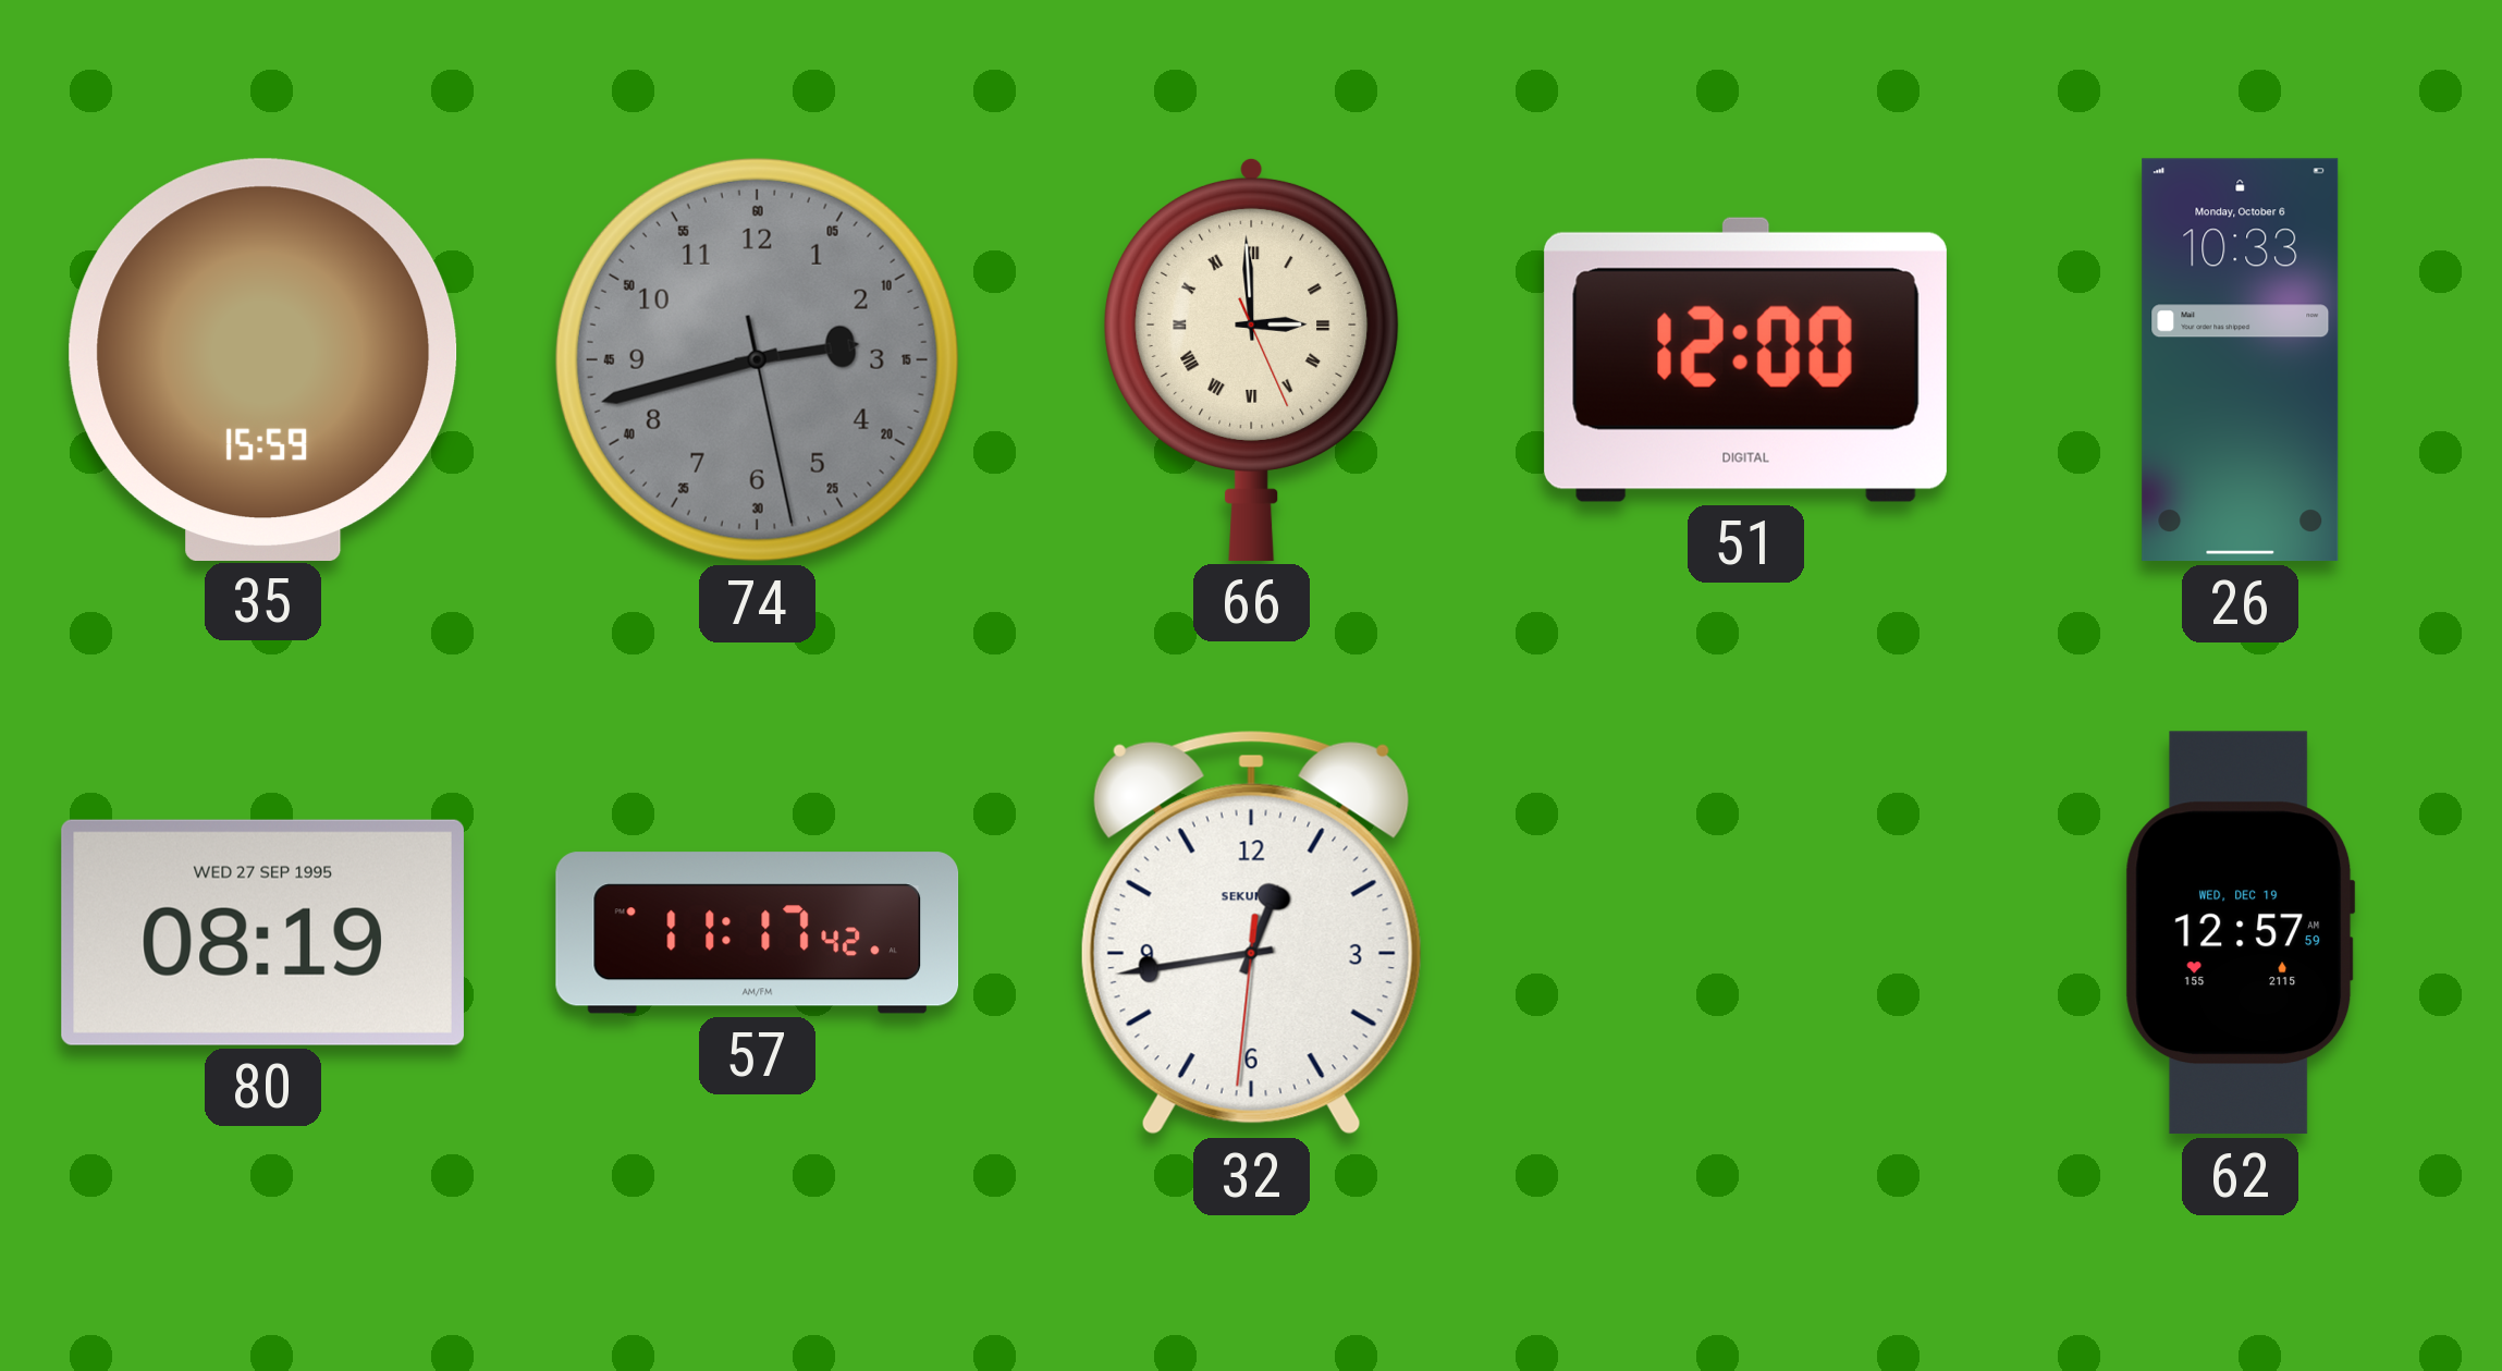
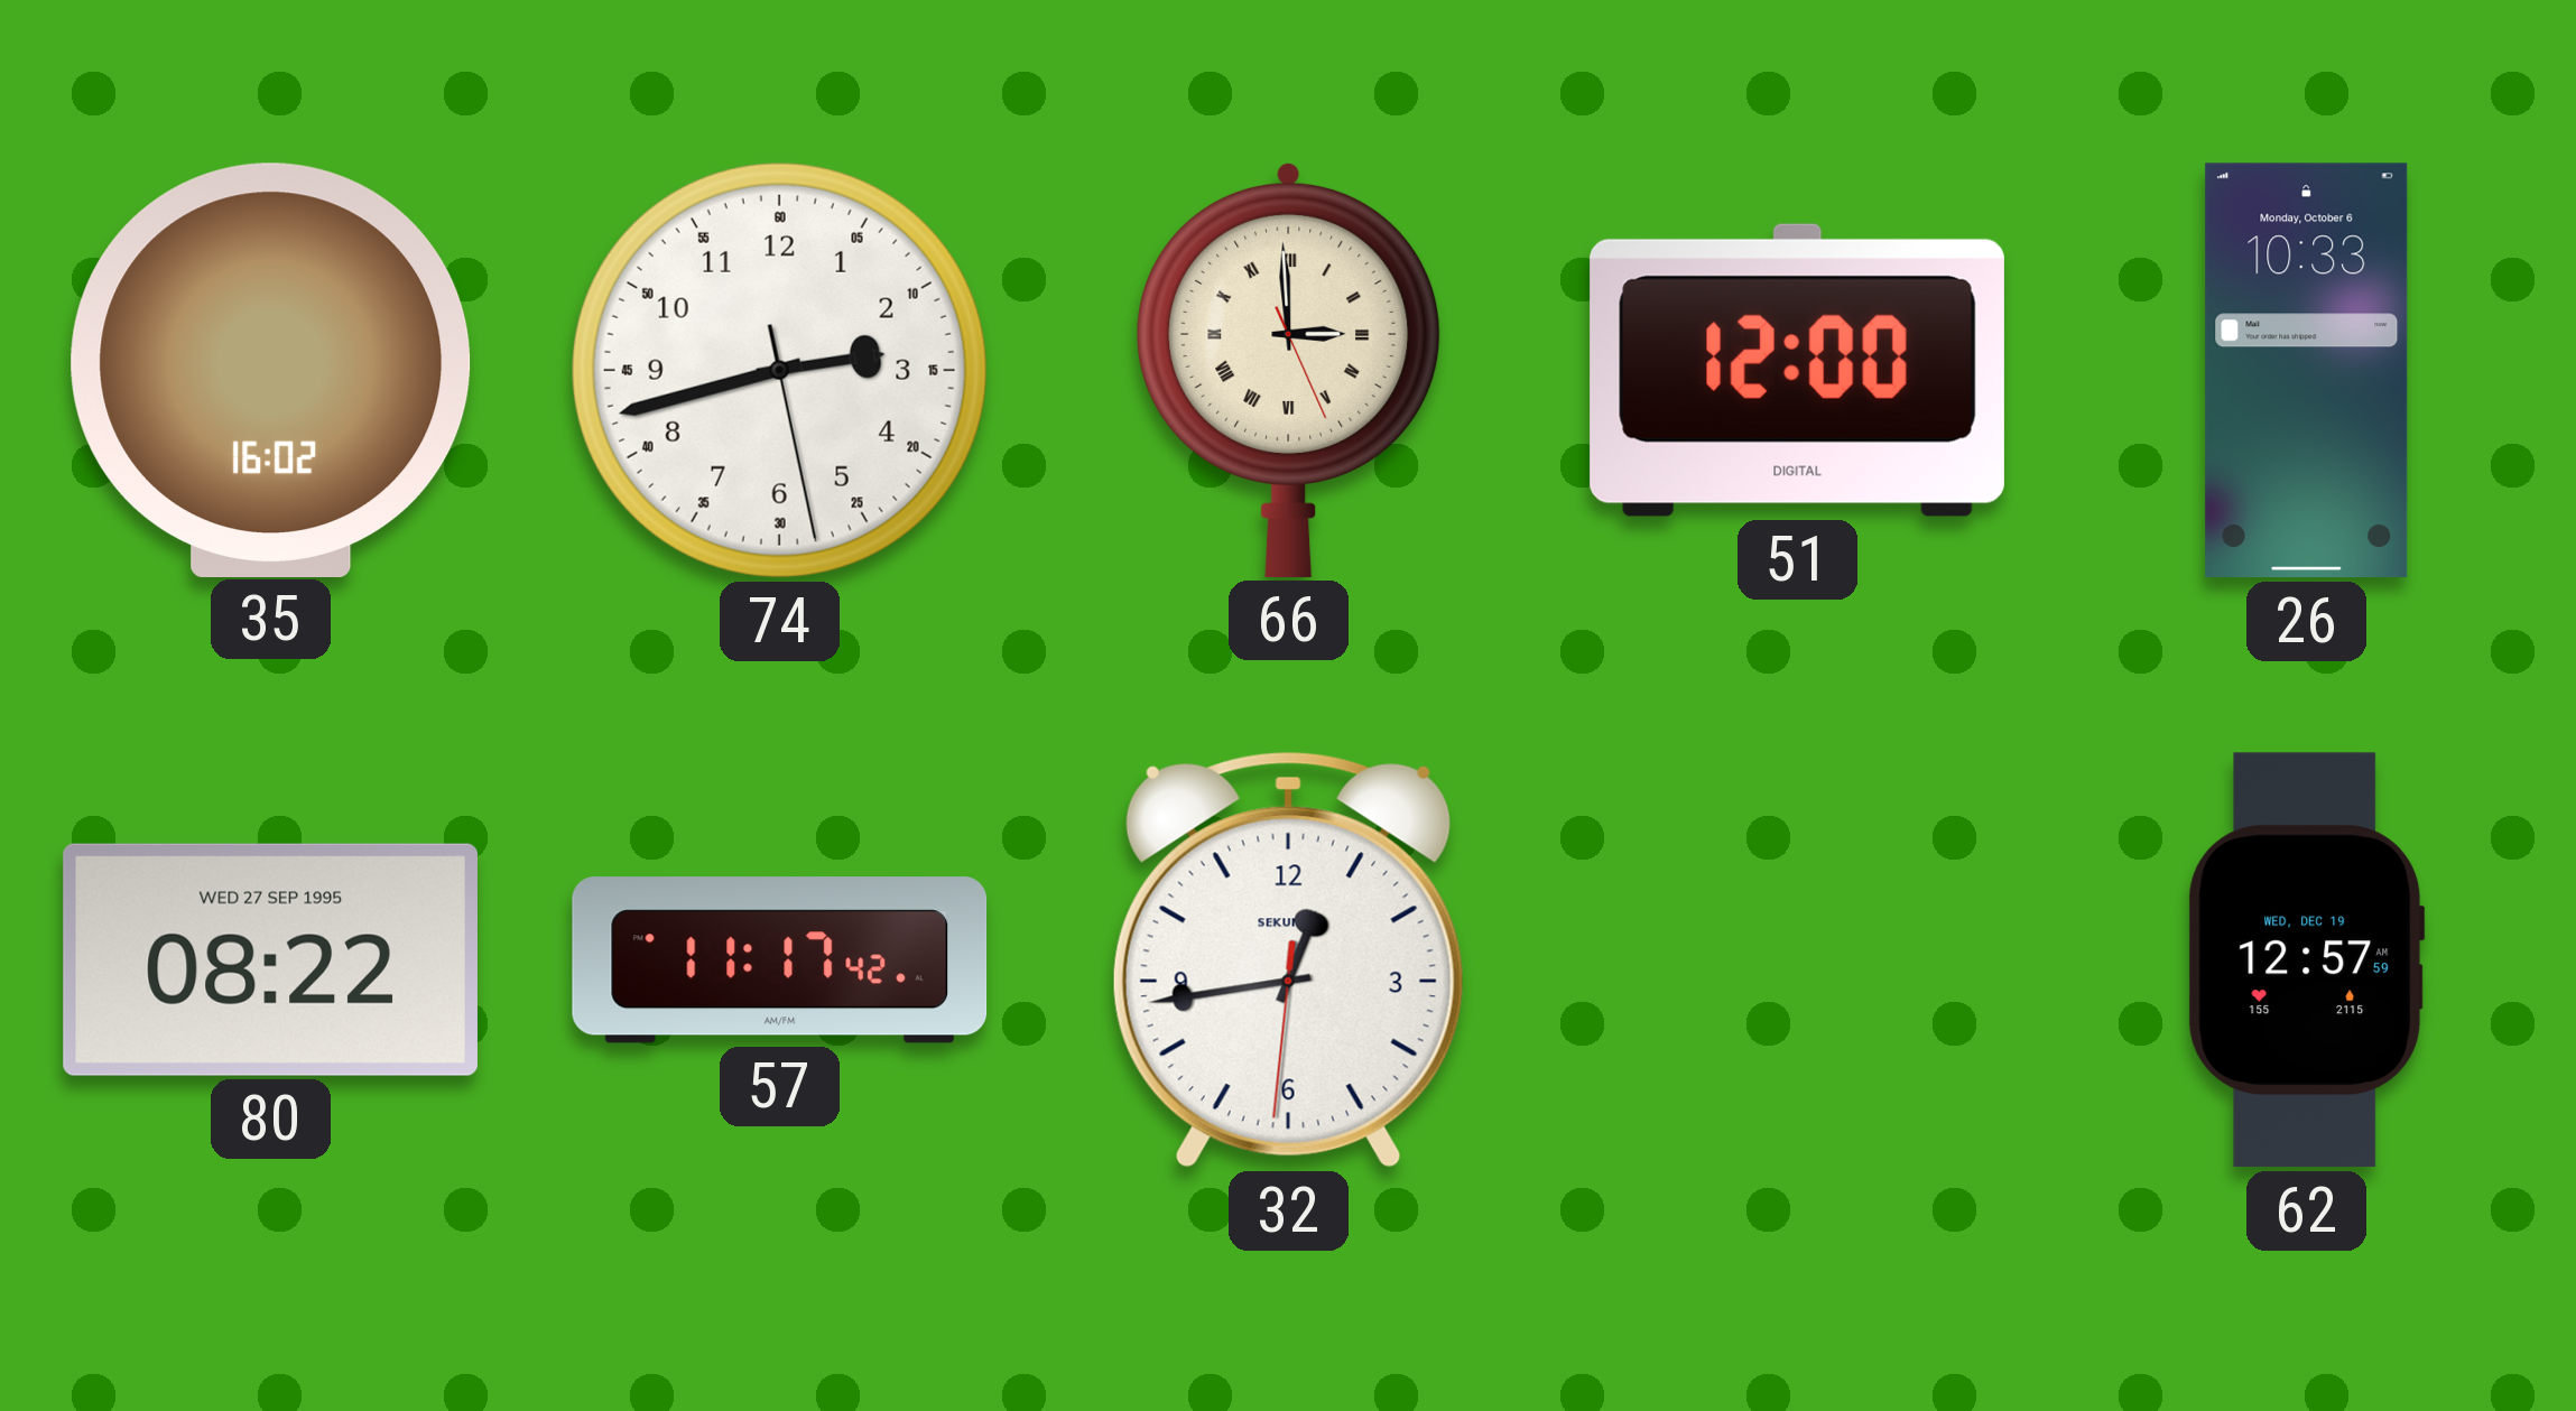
35: 15:59 -> 16:02
74 dial: grey -> white
80: 08:19 -> 08:22
